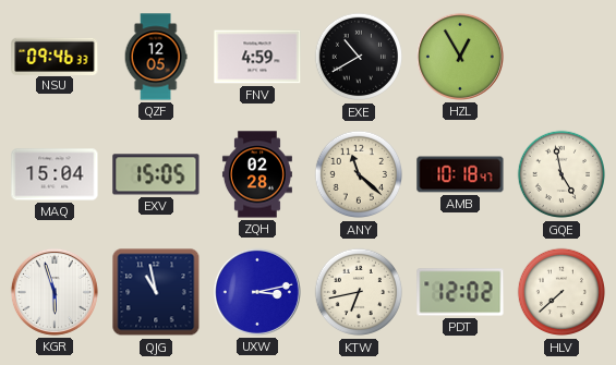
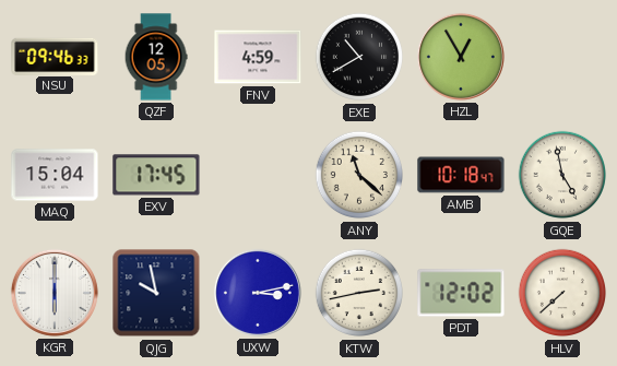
EXV: 15:05 -> 17:45
ZQH: 02:28 -> none
KGR: 5:57 -> 6:00
QJG: 10:58 -> 9:58
KTW: 6:43 -> 2:43
